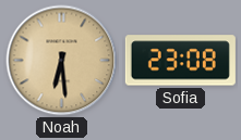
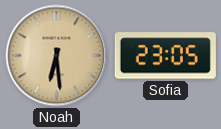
Sofia: 23:08 -> 23:05
